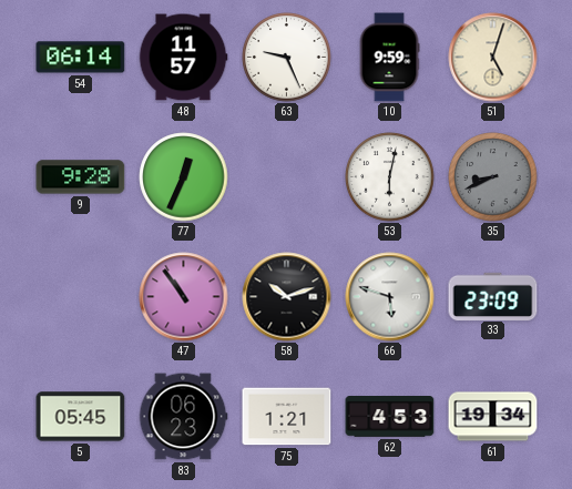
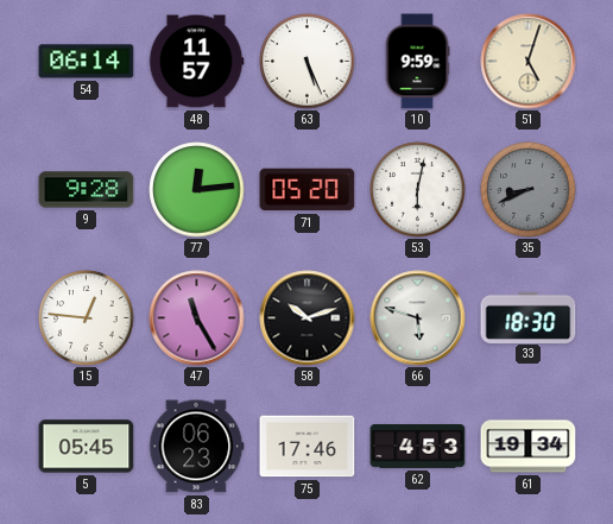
63: 9:26 -> 5:26
77: 12:34 -> 12:14
71: none -> 05:20
15: none -> 12:46
47: 10:54 -> 11:25
33: 23:09 -> 18:30
75: 1:21 -> 17:46
